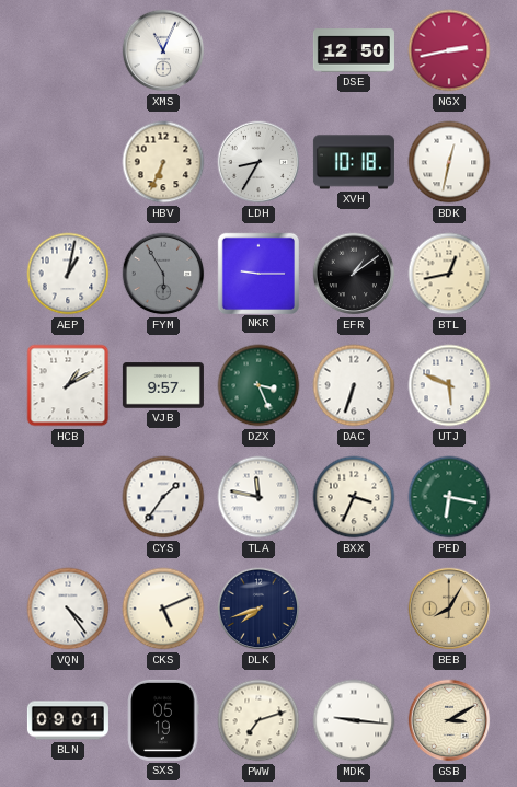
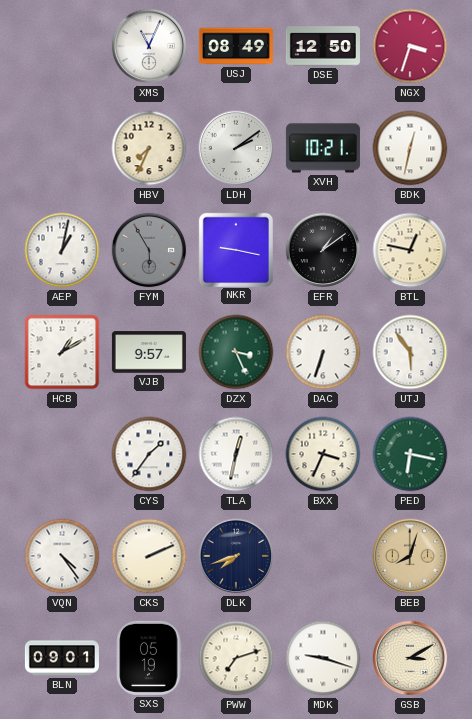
USJ: none -> 08:49
NGX: 2:43 -> 3:33
HBV: 6:34 -> 7:34
LDH: 8:35 -> 2:09
XVH: 10:18 -> 10:21
NKR: 9:15 -> 9:17
BTL: 12:43 -> 12:47
UTJ: 5:49 -> 5:54
TLA: 11:47 -> 12:32
CKS: 5:11 -> 2:11
BEB: 8:05 -> 8:03
MDK: 9:16 -> 9:18
